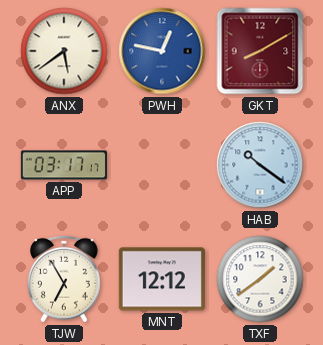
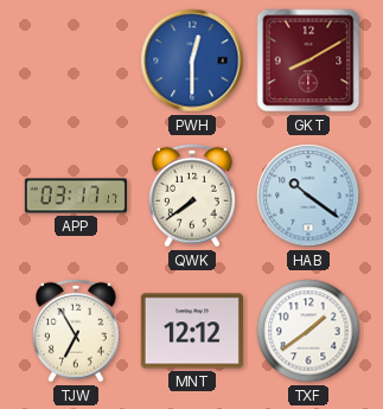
ANX: 5:39 -> none
PWH: 12:47 -> 12:30
QWK: none -> 7:39
